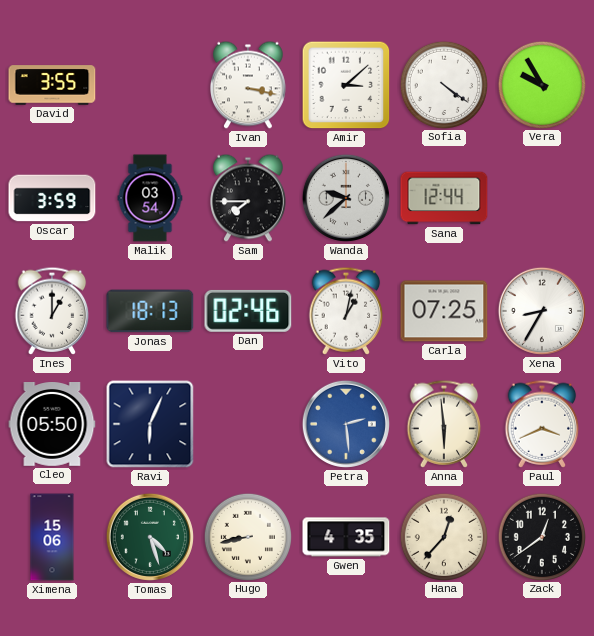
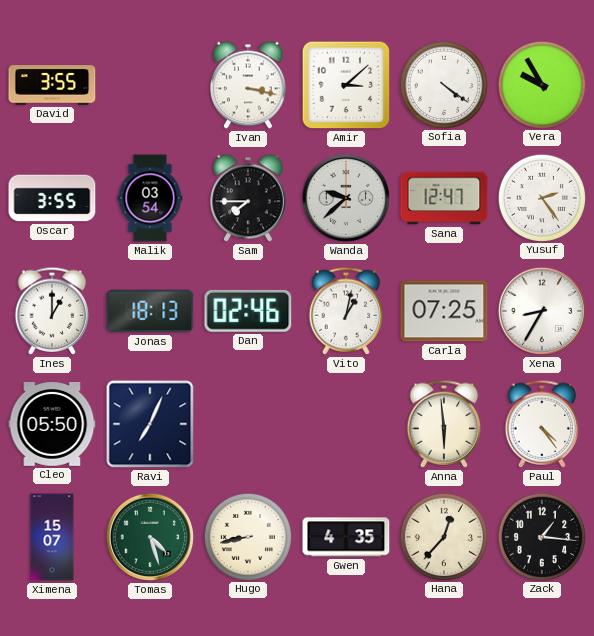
Oscar: 3:59 -> 3:55
Sana: 12:44 -> 12:47
Yusuf: none -> 2:24
Ravi: 6:04 -> 7:04
Petra: 2:29 -> none
Paul: 3:41 -> 4:24
Ximena: 15:06 -> 15:07
Zack: 12:39 -> 1:16
